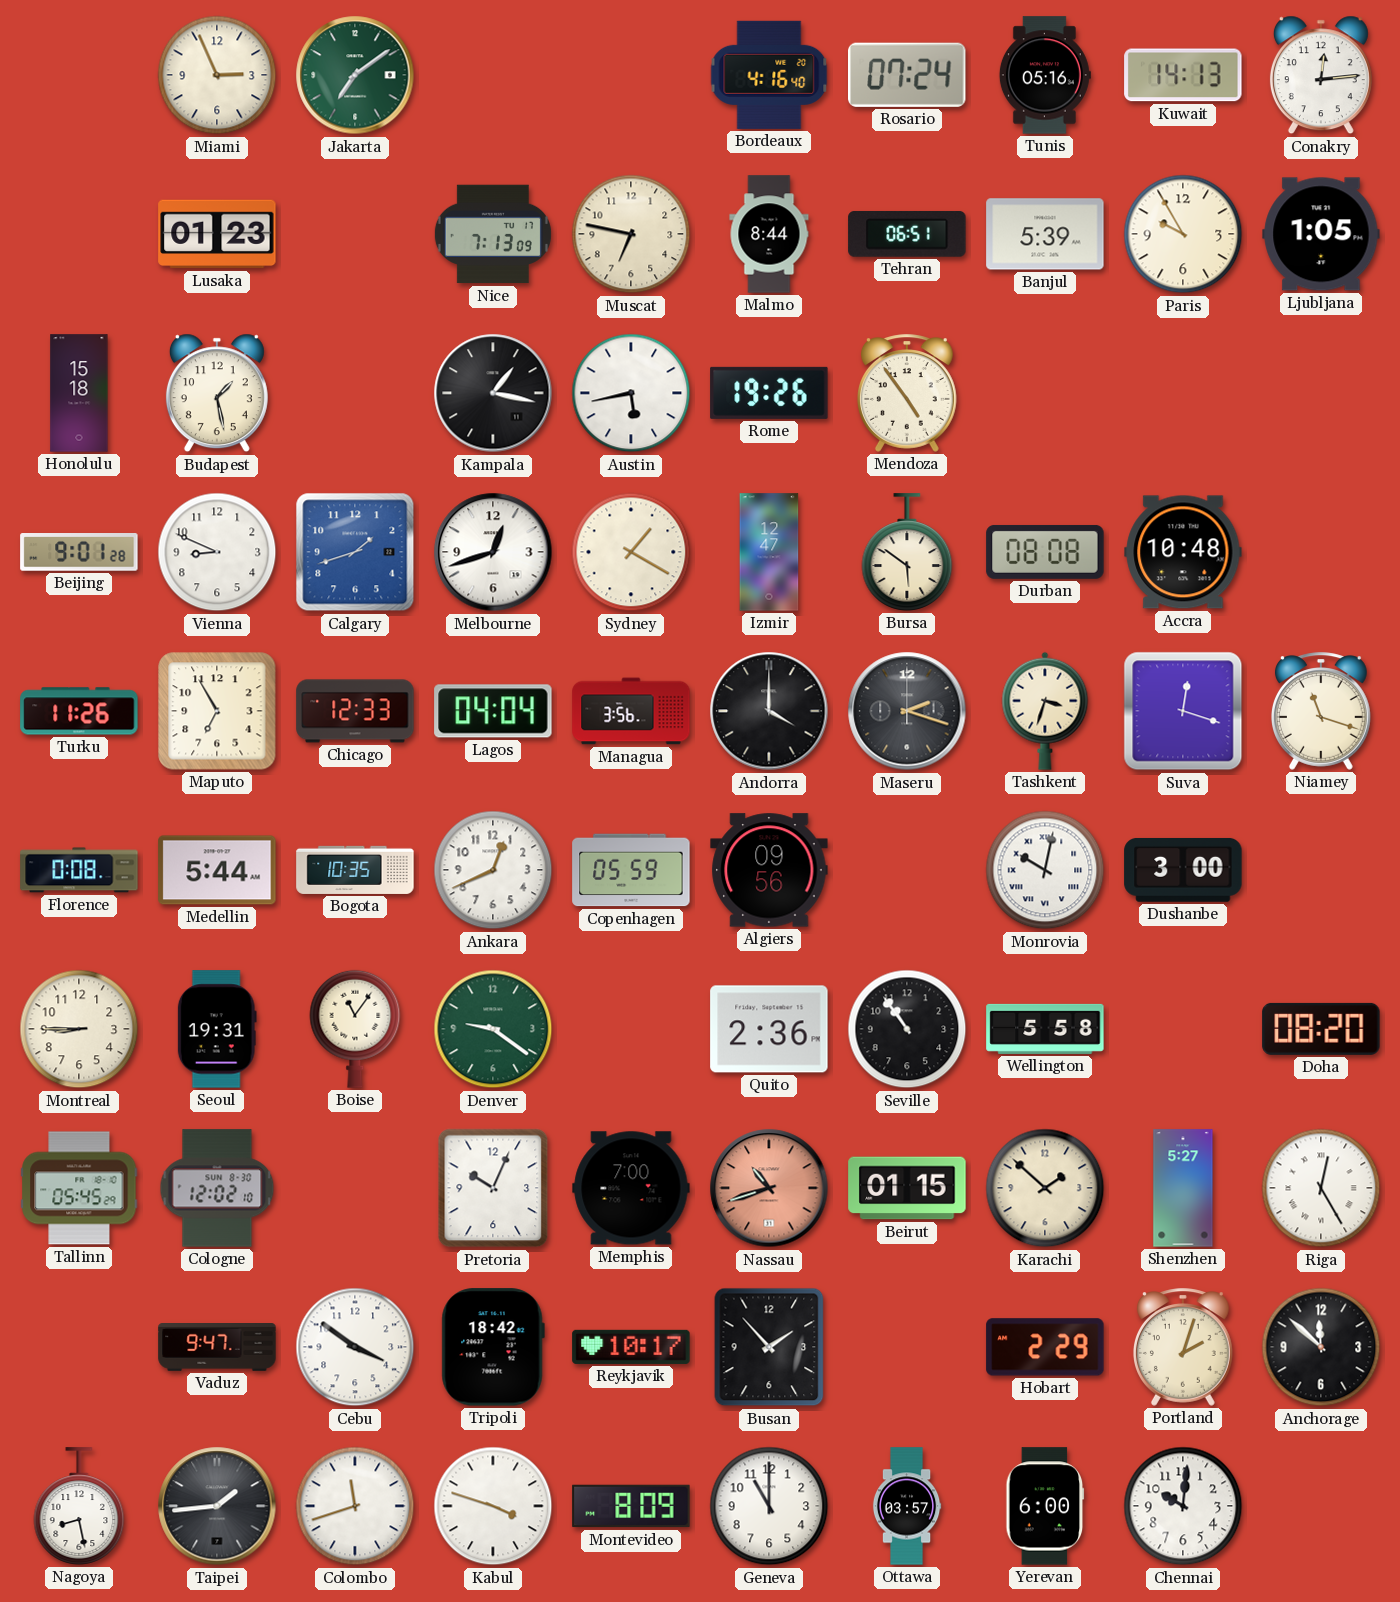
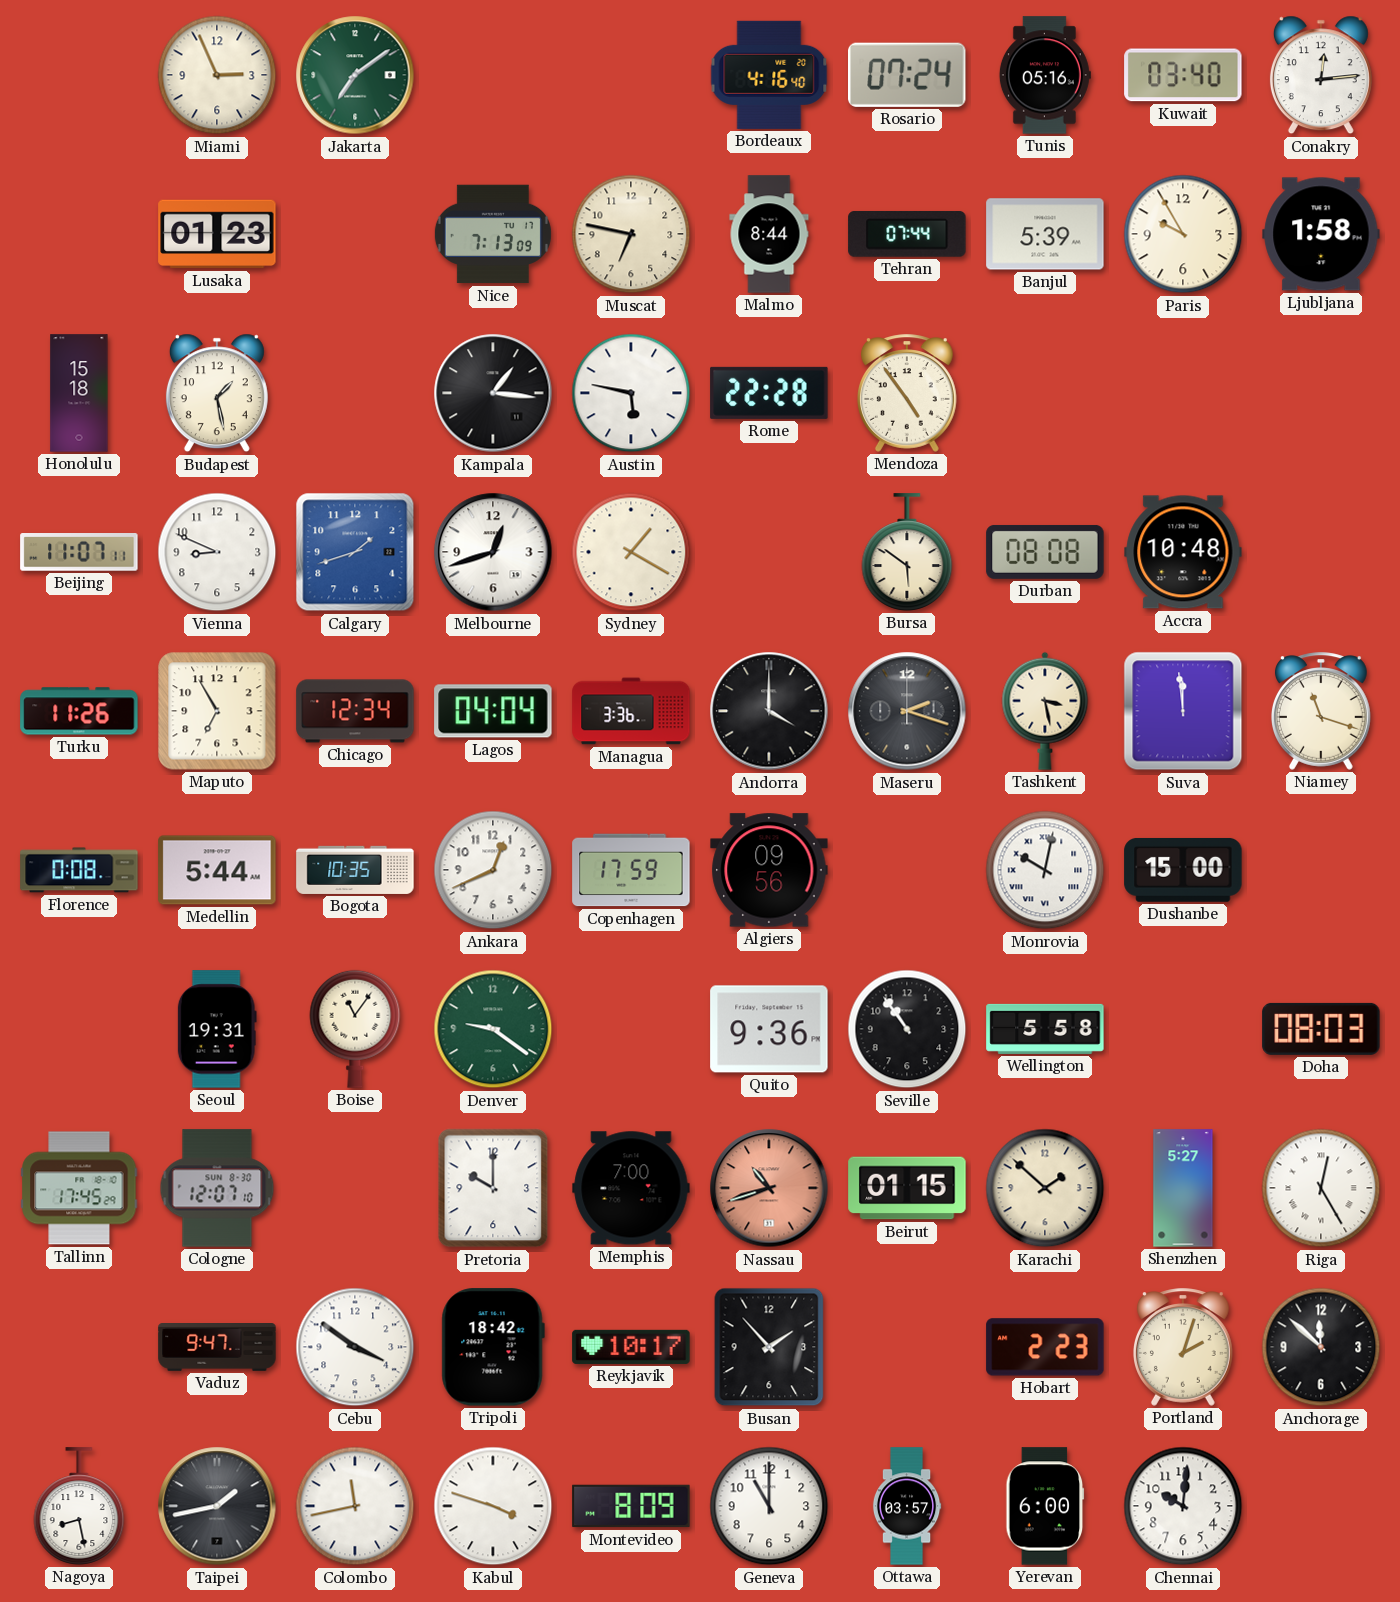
Kuwait: 14:13 -> 03:40
Tehran: 06:51 -> 07:44
Ljubljana: 1:05 -> 1:58
Kampala: 1:17 -> 1:16
Austin: 5:43 -> 5:47
Rome: 19:26 -> 22:28
Beijing: 9:01 -> 11:07
Izmir: 12:47 -> none
Chicago: 12:33 -> 12:34
Managua: 3:56 -> 3:36
Tashkent: 3:33 -> 3:28
Suva: 12:18 -> 11:59
Copenhagen: 05:59 -> 17:59
Dushanbe: 3:00 -> 15:00
Montreal: 8:45 -> none
Quito: 2:36 -> 9:36
Doha: 08:20 -> 08:03
Tallinn: 05:45 -> 17:45
Cologne: 12:02 -> 12:07
Pretoria: 10:04 -> 10:00
Hobart: 2:29 -> 2:23
Taipei: 1:44 -> 1:43
Colombo: 11:42 -> 11:43
